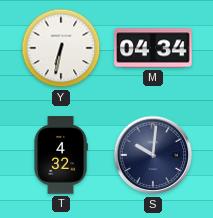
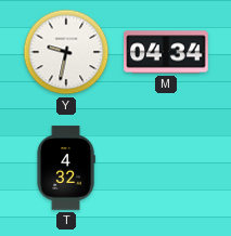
Y: 6:32 -> 9:32
S: 10:01 -> none
